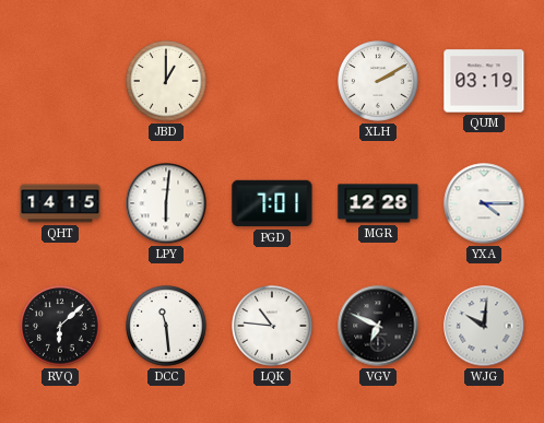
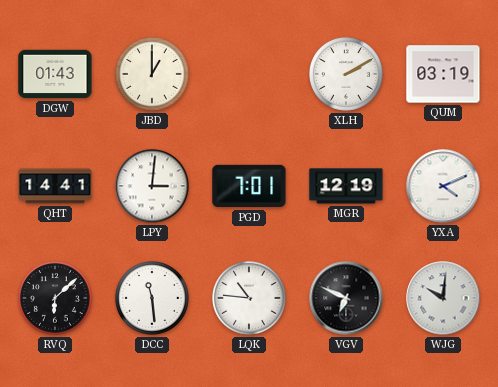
DGW: none -> 01:43
QHT: 14:15 -> 14:41
LPY: 6:01 -> 3:01
MGR: 12:28 -> 12:19
YXA: 4:15 -> 4:11
